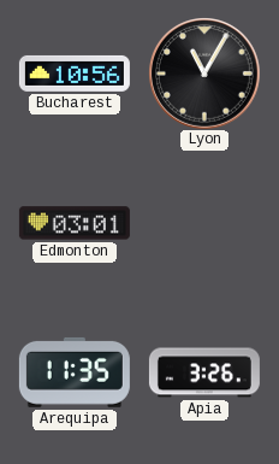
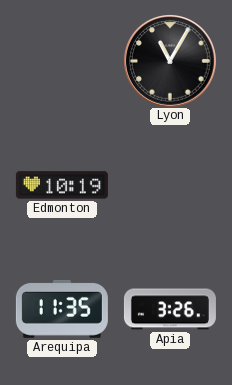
Bucharest: 10:56 -> none
Edmonton: 03:01 -> 10:19
